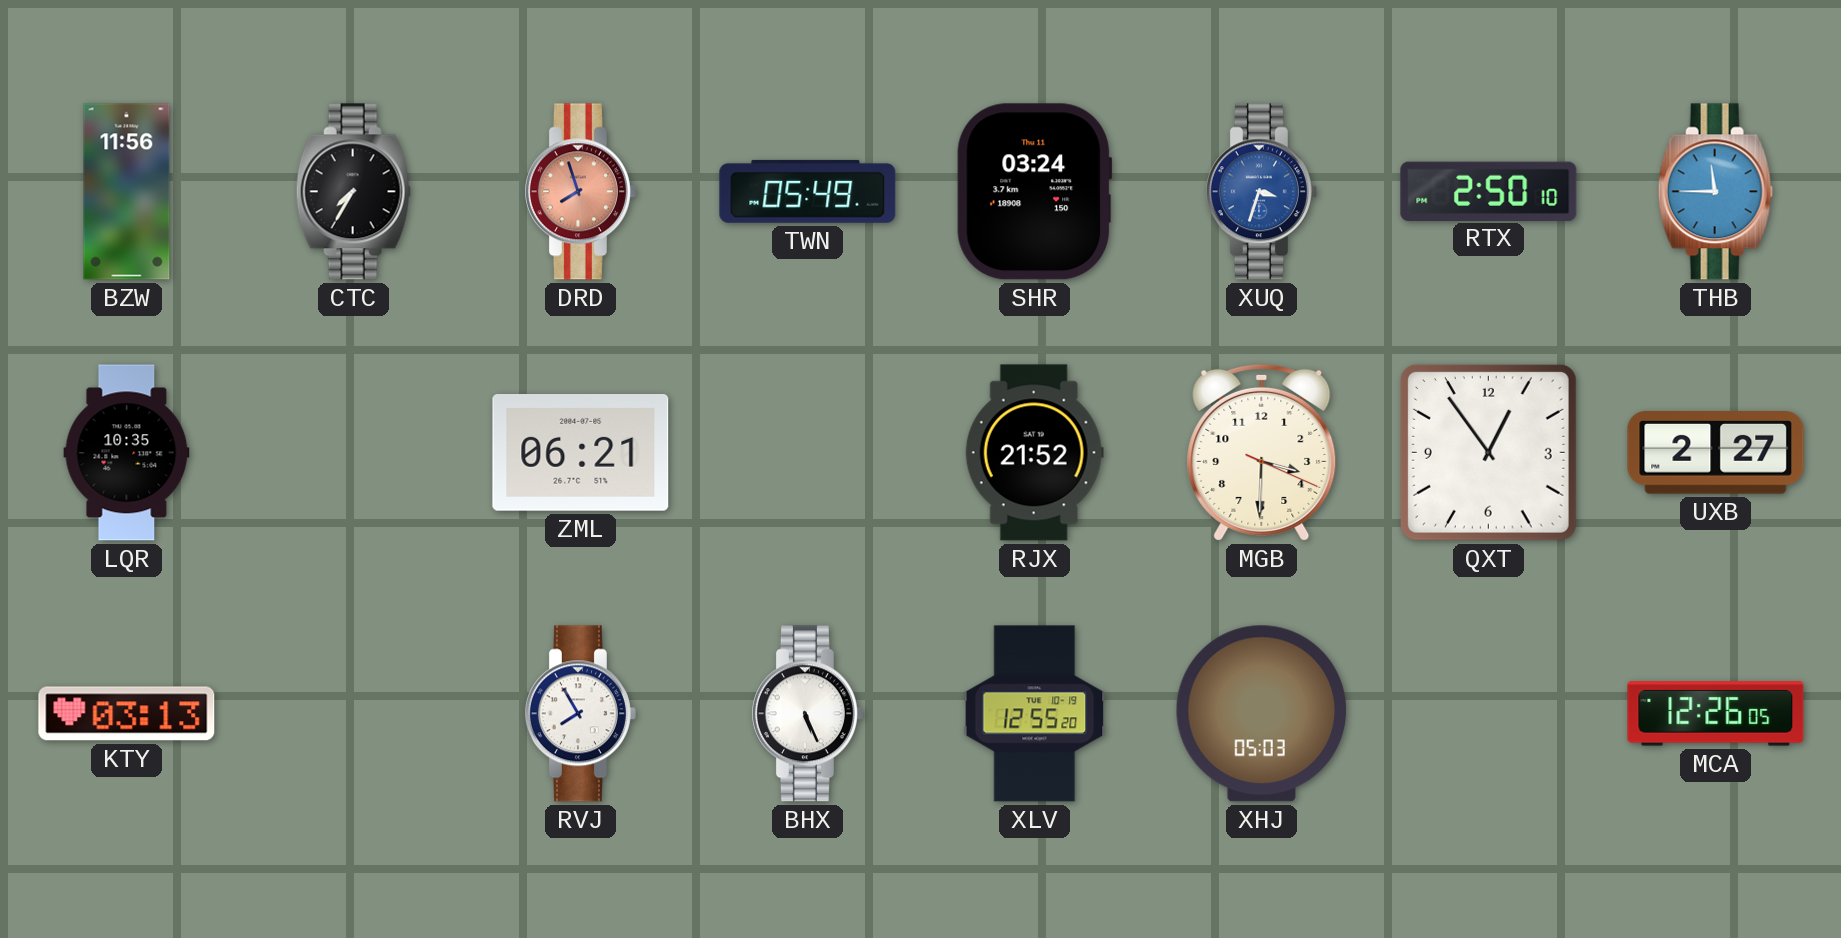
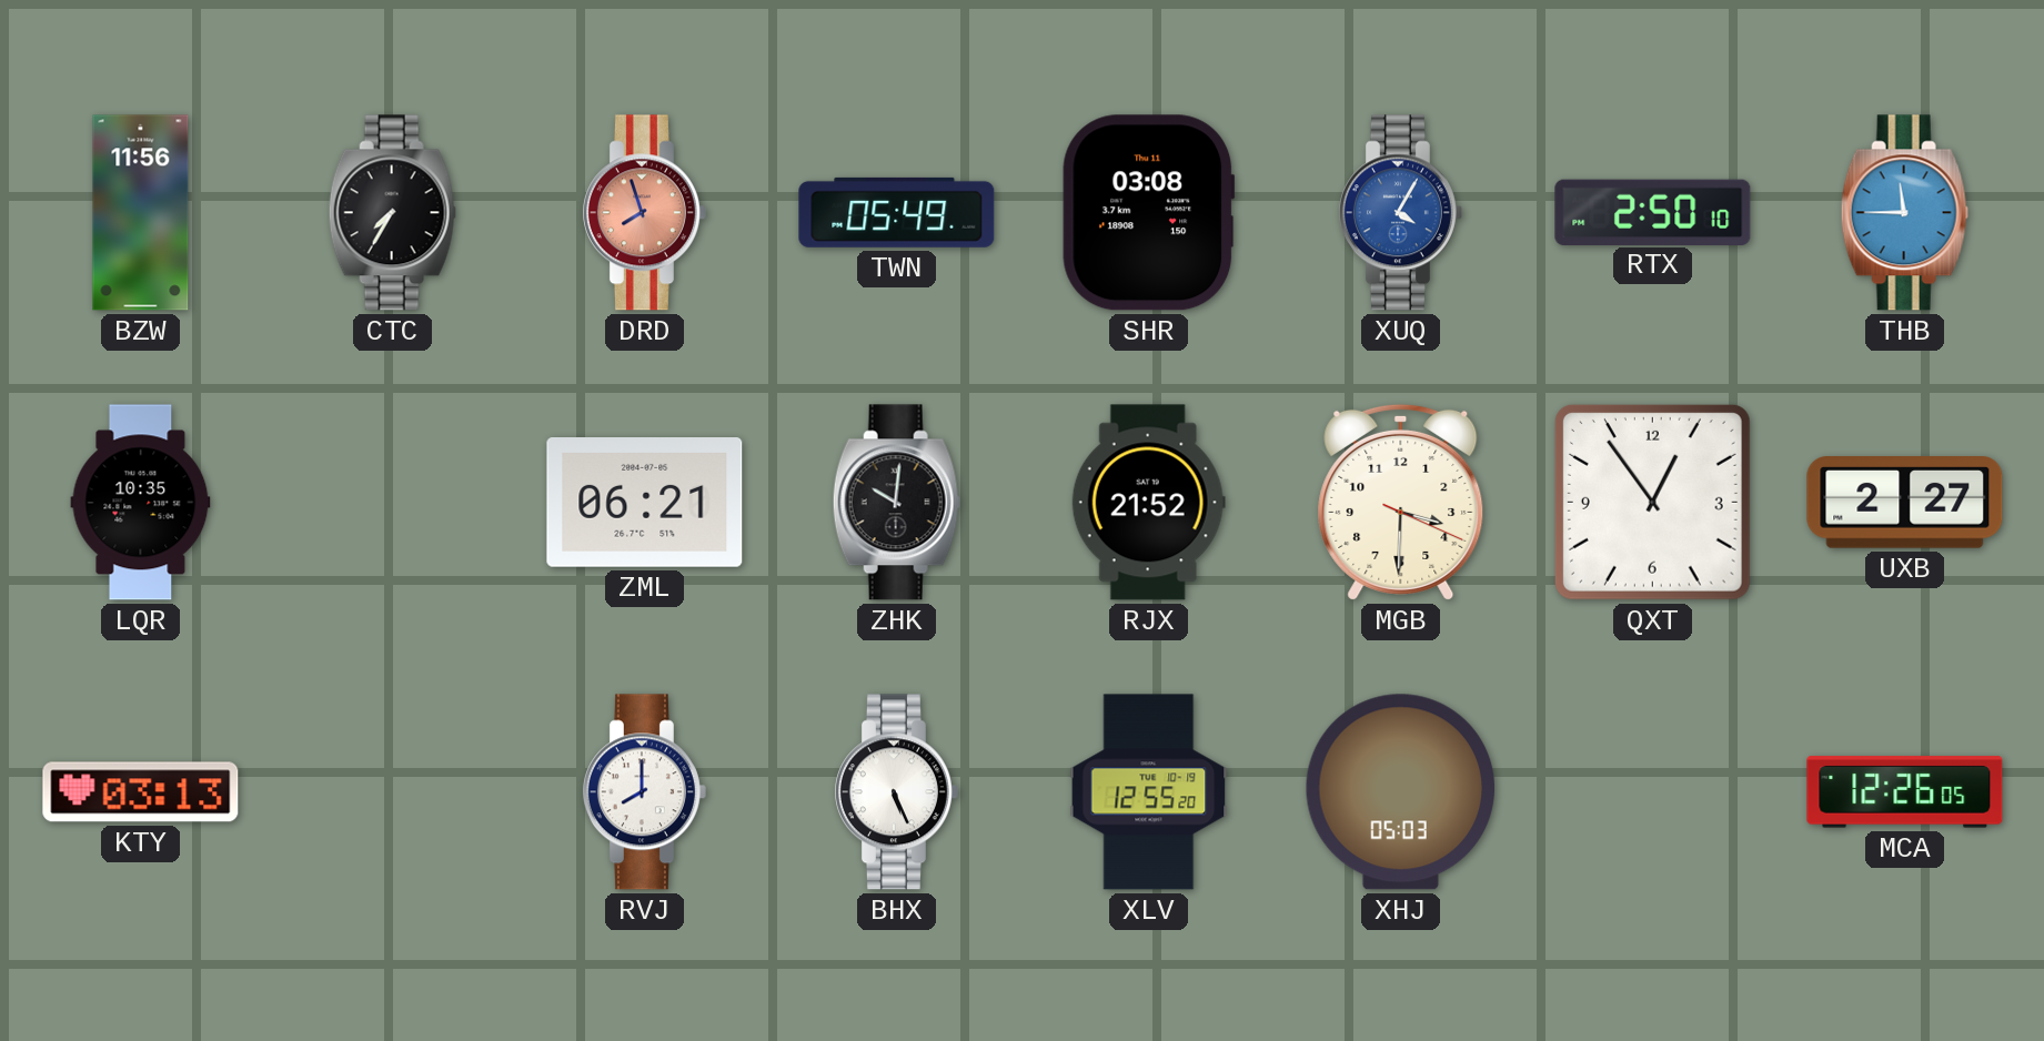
SHR: 03:24 -> 03:08
XUQ: 3:33 -> 4:05
ZHK: none -> 10:01
RVJ: 7:55 -> 8:00
